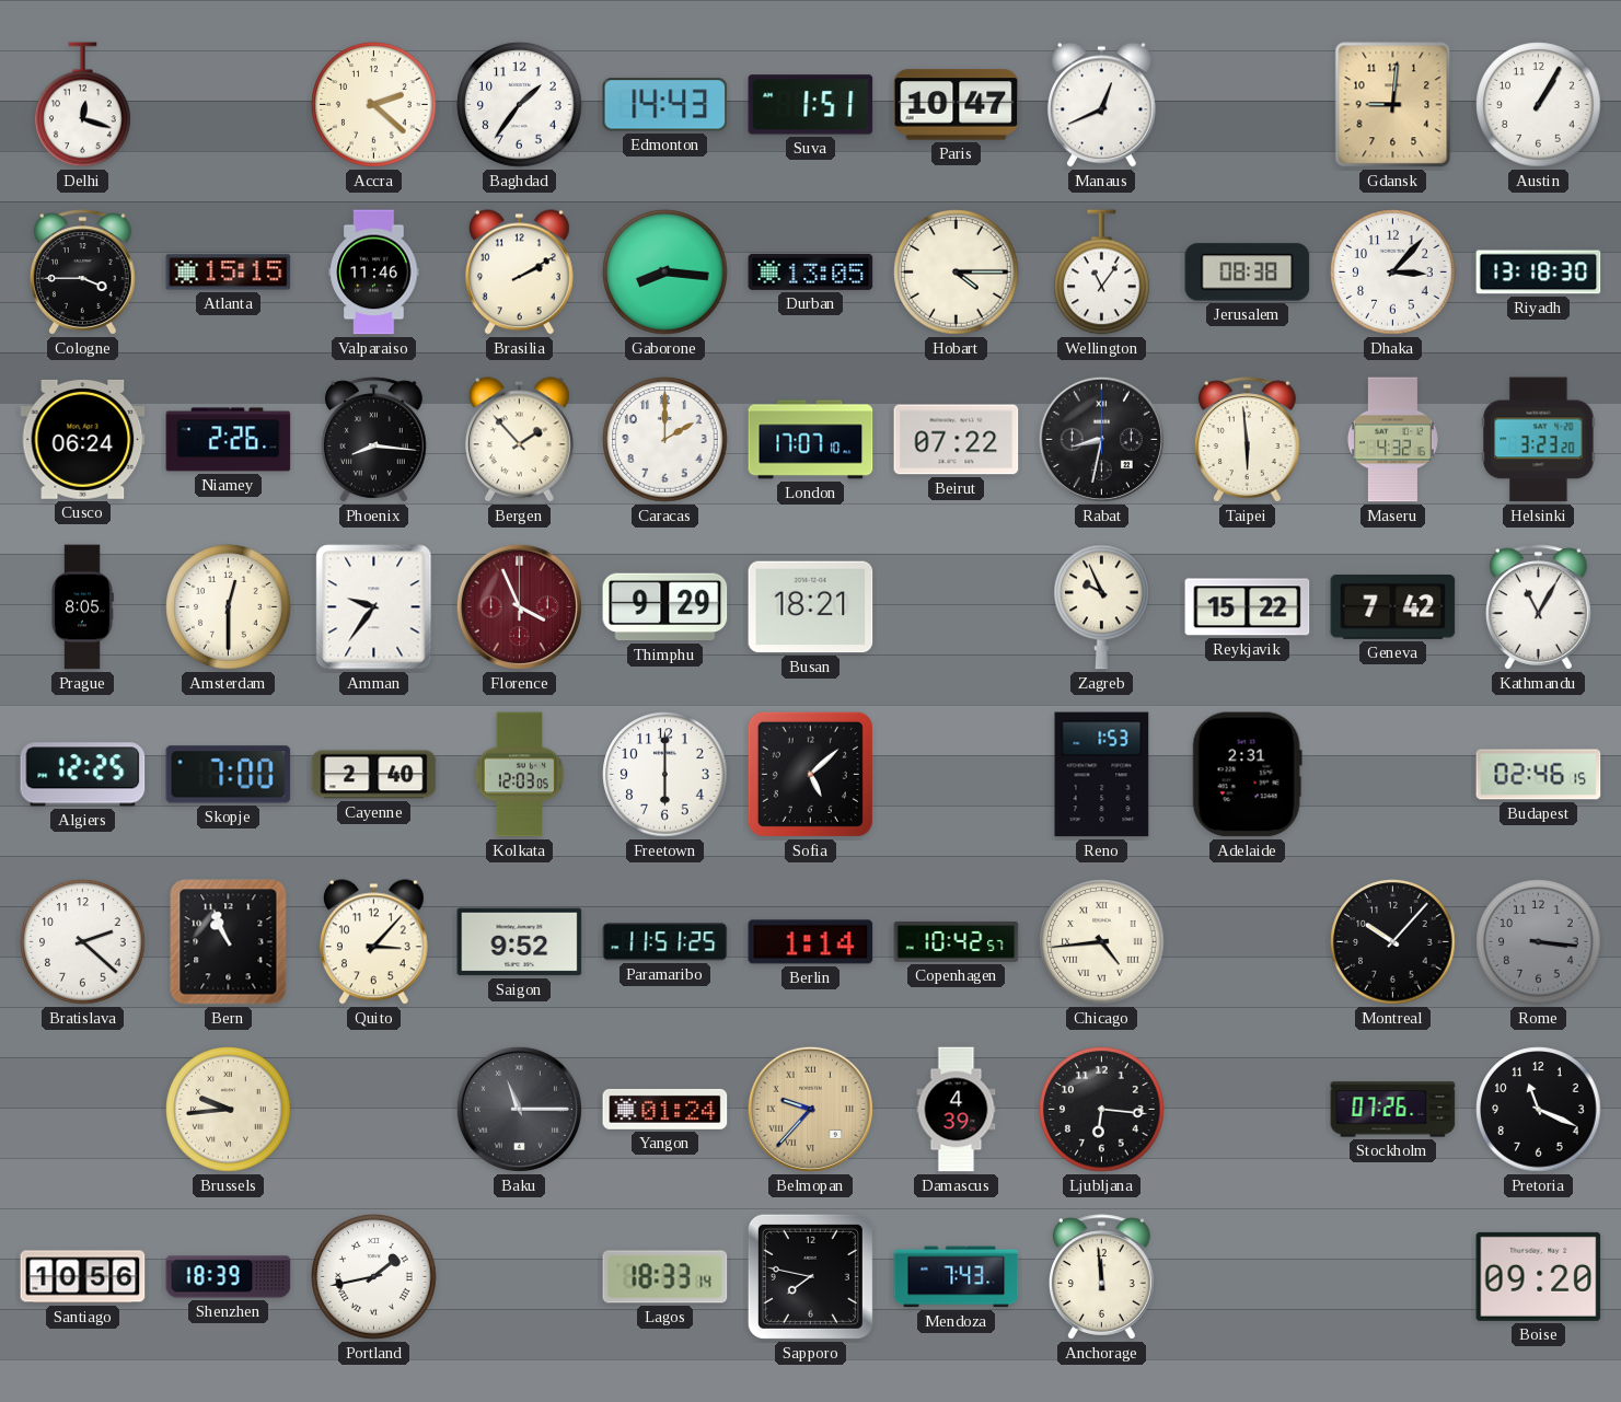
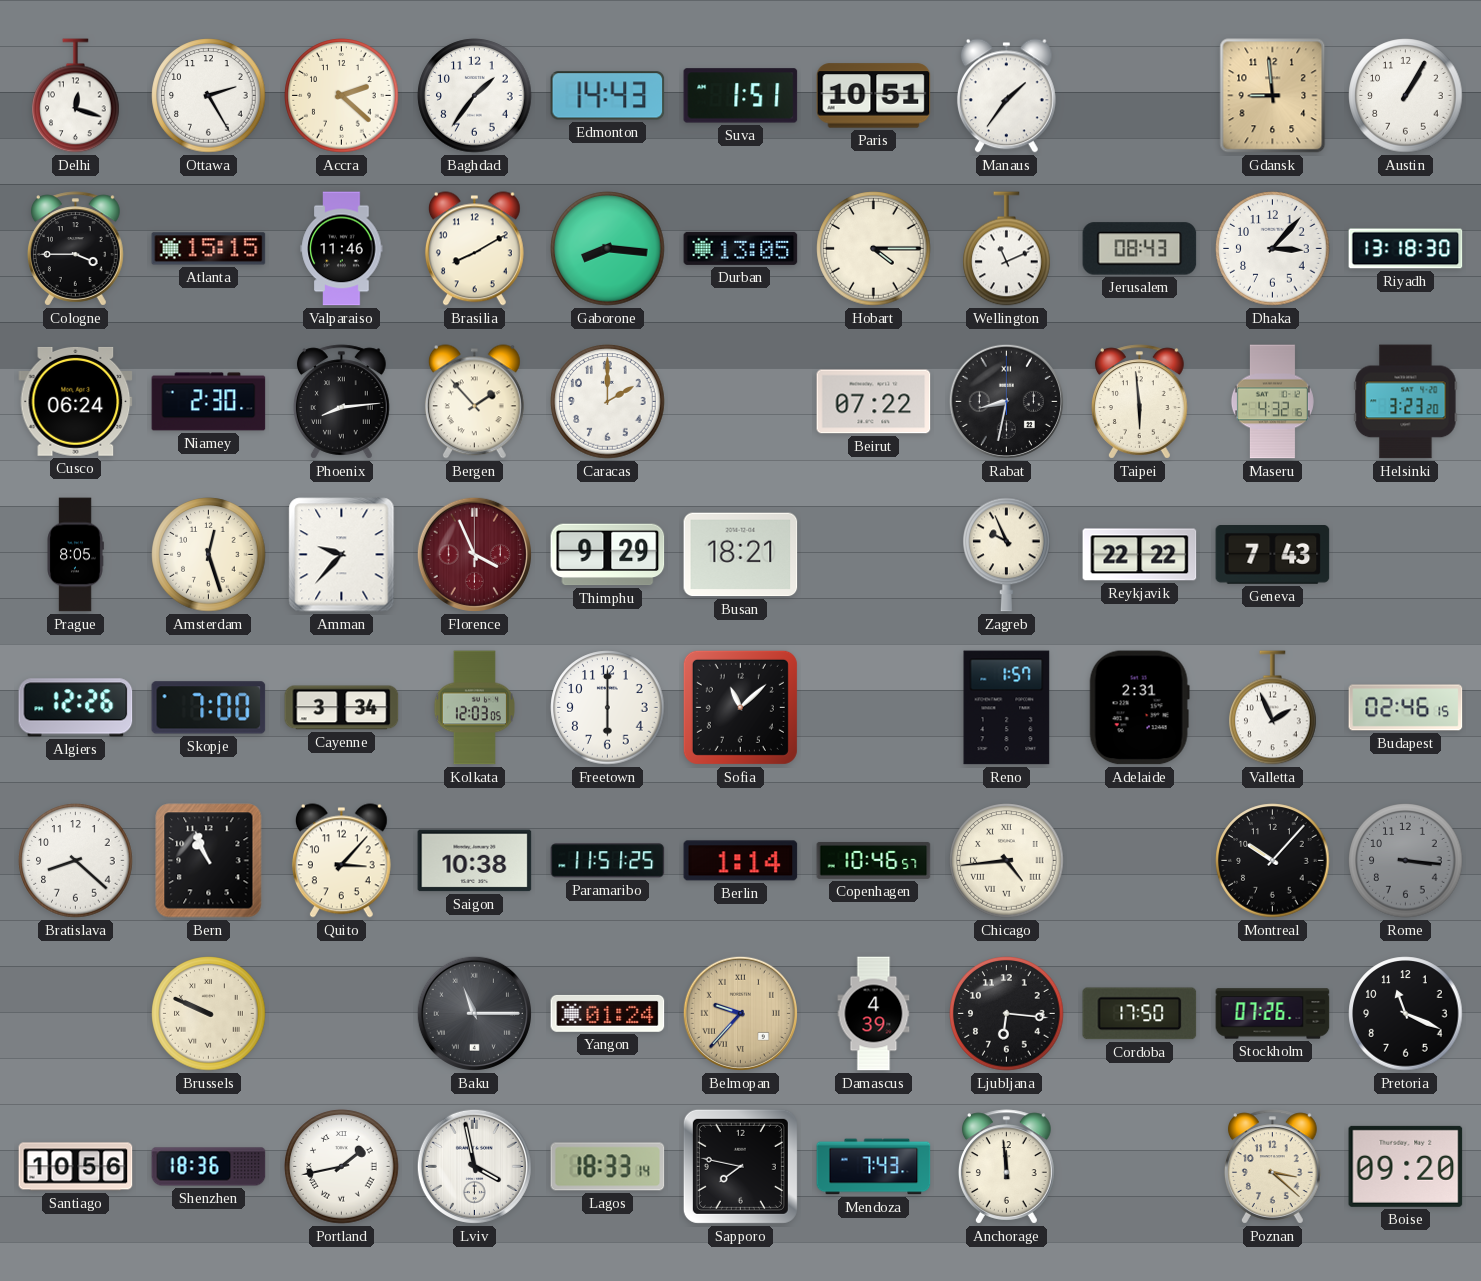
Ottawa: none -> 2:25
Paris: 10:47 -> 10:51
Manaus: 12:41 -> 1:36
Gdansk: 9:01 -> 8:59
Brasilia: 2:10 -> 8:10
Wellington: 11:06 -> 11:11
Jerusalem: 08:38 -> 08:43
Niamey: 2:26 -> 2:30
Phoenix: 8:16 -> 8:14
London: 17:07 -> none
Amsterdam: 12:30 -> 12:27
Amman: 9:36 -> 9:37
Reykjavik: 15:22 -> 22:22
Geneva: 7:42 -> 7:43
Kathmandu: 11:05 -> none
Algiers: 12:25 -> 12:26
Cayenne: 2:40 -> 3:34
Sofia: 5:08 -> 11:08
Reno: 1:53 -> 1:57
Valletta: none -> 1:56
Bratislava: 2:22 -> 8:22
Saigon: 9:52 -> 10:38
Copenhagen: 10:42 -> 10:46
Brussels: 9:44 -> 9:49
Cordoba: none -> 17:50
Shenzhen: 18:39 -> 18:36
Lviv: none -> 3:58
Poznan: none -> 3:22
